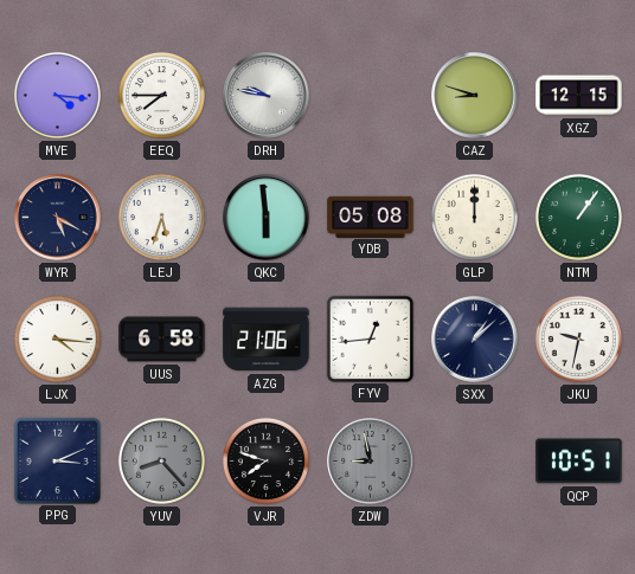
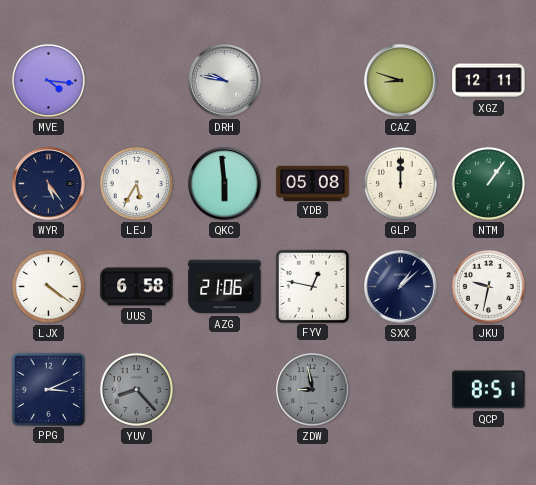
EEQ: 7:45 -> none
XGZ: 12:15 -> 12:11
WYR: 5:20 -> 5:24
LEJ: 5:33 -> 5:35
LJX: 4:16 -> 4:21
FYV: 12:44 -> 12:47
VJR: 7:48 -> none
QCP: 10:51 -> 8:51
